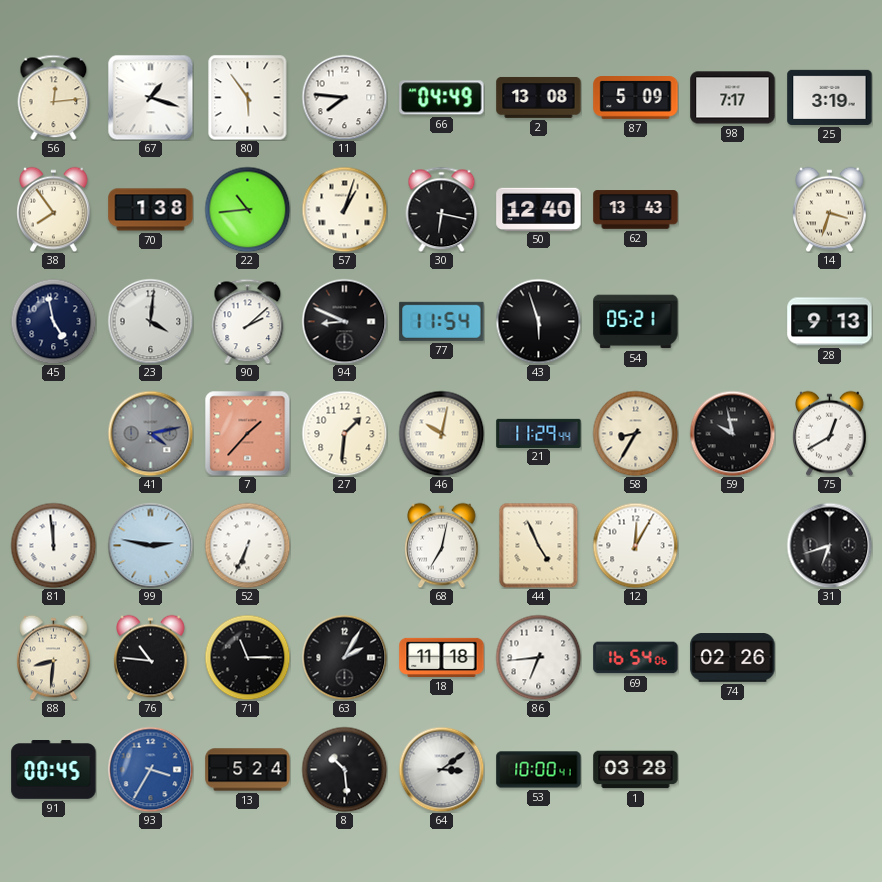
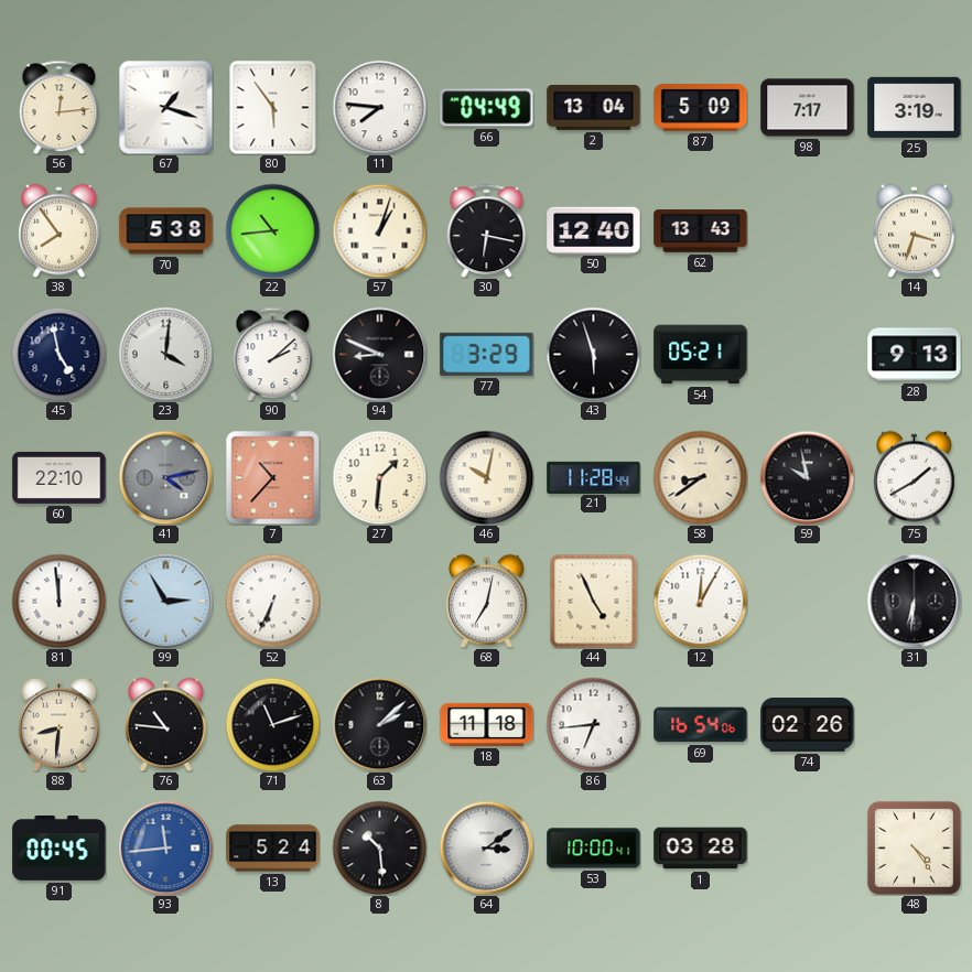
2: 13:08 -> 13:04
70: 1:38 -> 5:38
77: 11:54 -> 3:29
60: none -> 22:10
7: 1:37 -> 10:37
21: 11:29 -> 11:28
58: 8:35 -> 8:39
75: 12:40 -> 1:40
99: 2:47 -> 2:55
31: 6:42 -> 6:31
71: 11:15 -> 11:12
63: 2:05 -> 2:08
93: 3:35 -> 11:44
48: none -> 4:24
